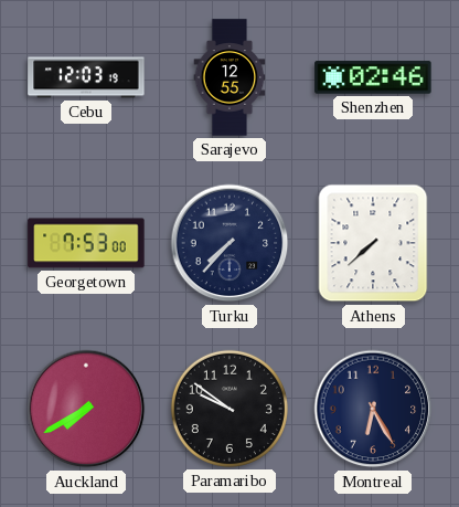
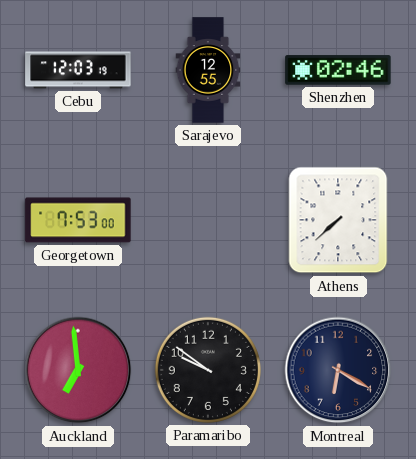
Turku: 7:37 -> none
Auckland: 7:40 -> 6:59
Montreal: 6:25 -> 6:20
